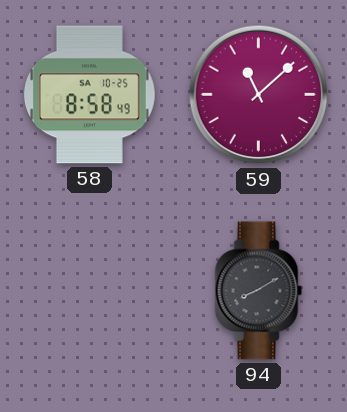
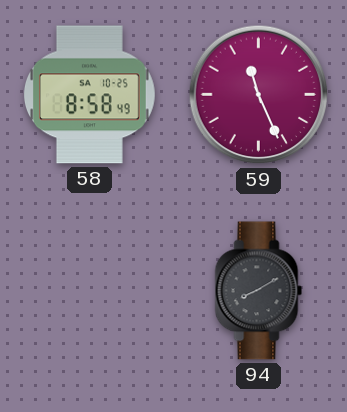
59: 11:08 -> 11:26
